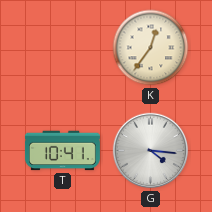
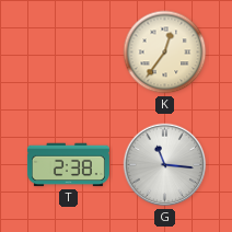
T: 10:41 -> 2:38
G: 4:16 -> 11:16
